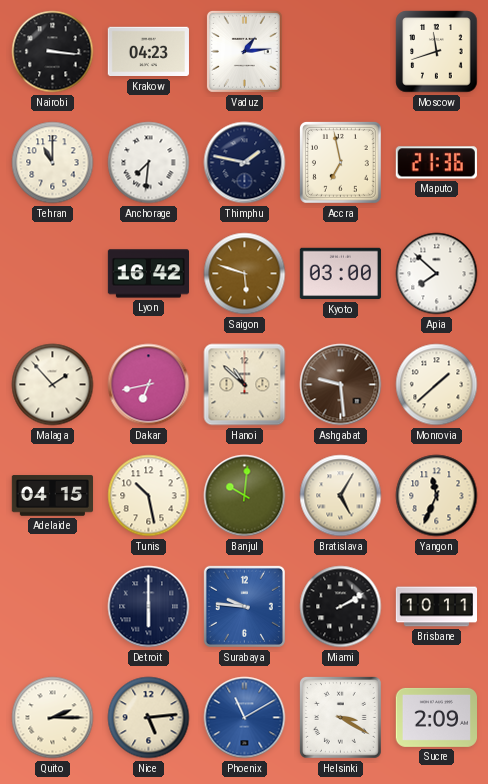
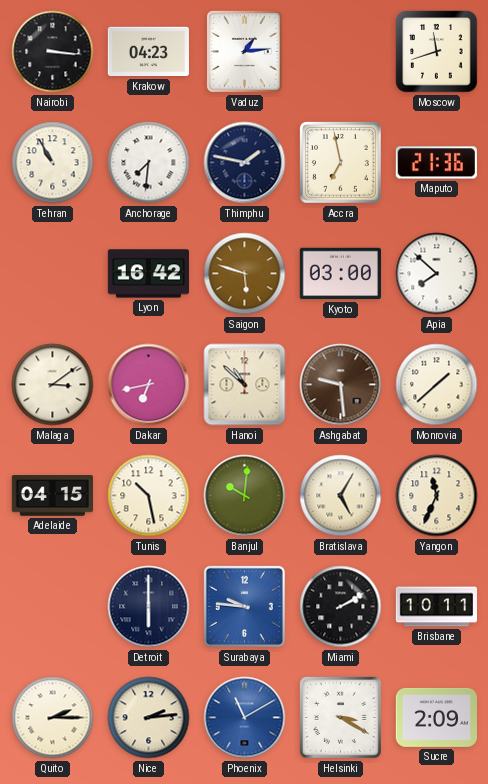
Tehran: 11:00 -> 10:55
Malaga: 1:53 -> 3:09
Nice: 5:14 -> 2:14
